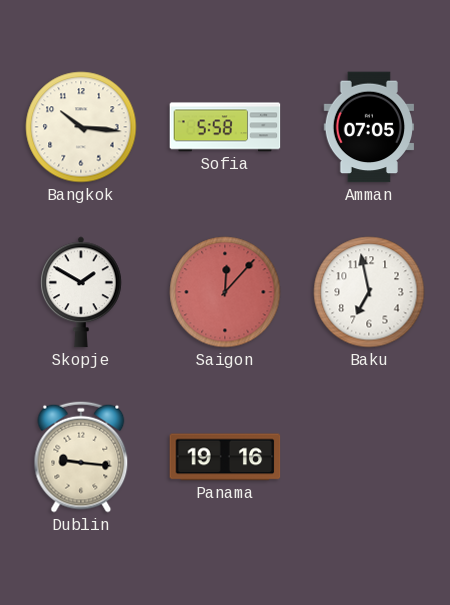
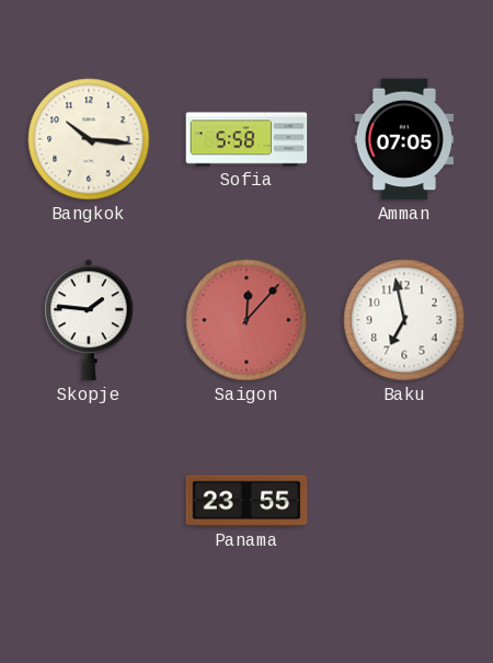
Skopje: 1:50 -> 1:46
Dublin: 9:16 -> none
Panama: 19:16 -> 23:55
